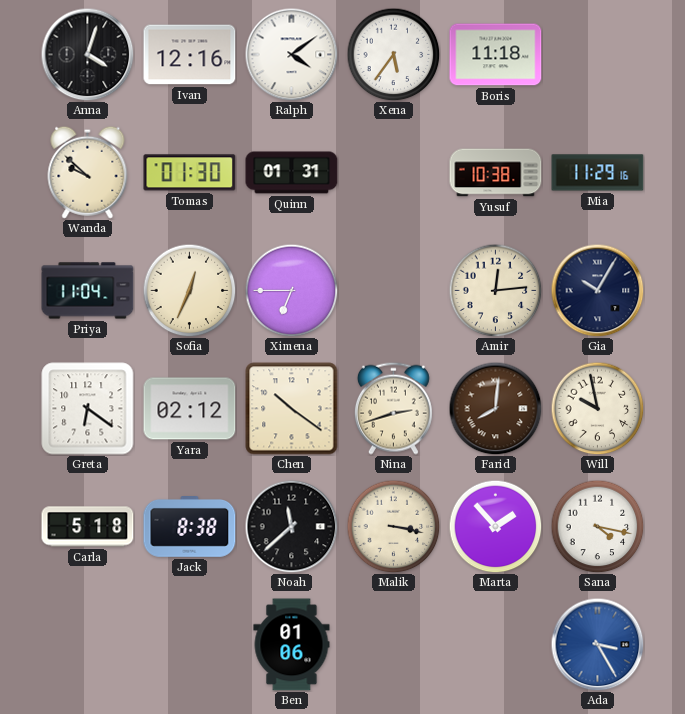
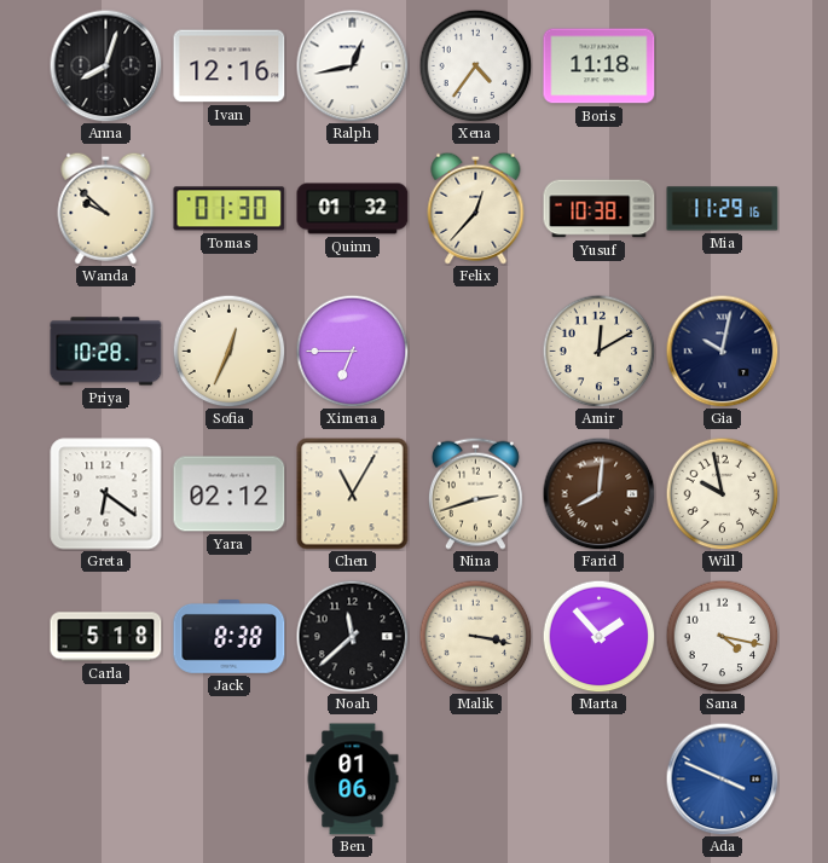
Anna: 4:03 -> 8:03
Ralph: 4:09 -> 12:43
Xena: 5:36 -> 4:36
Quinn: 01:31 -> 01:32
Felix: none -> 12:37
Priya: 11:04 -> 10:28
Amir: 12:14 -> 12:10
Gia: 10:05 -> 10:02
Chen: 10:21 -> 11:05
Ada: 3:25 -> 3:49
